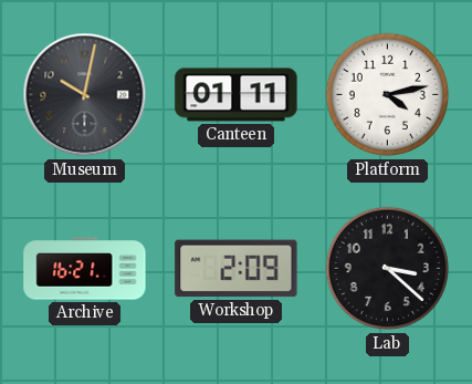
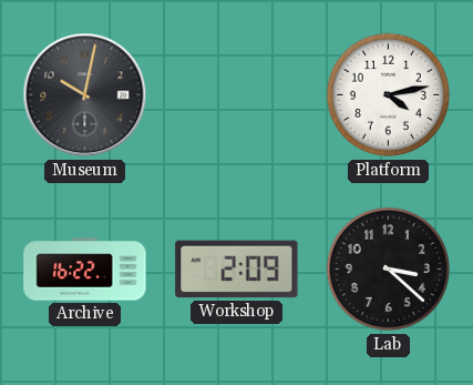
Canteen: 01:11 -> none
Archive: 16:21 -> 16:22
